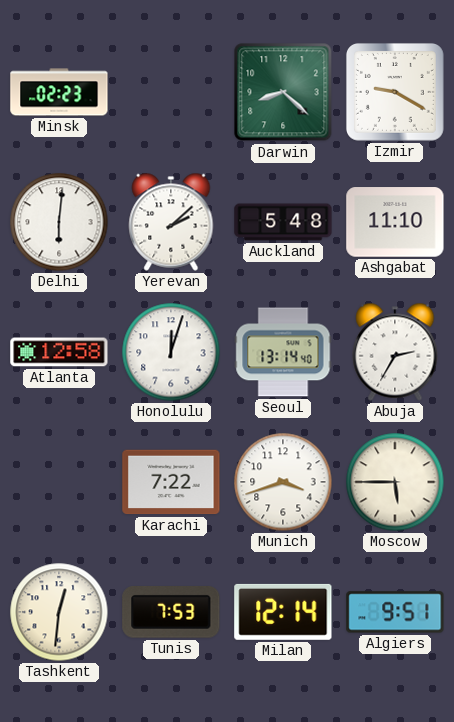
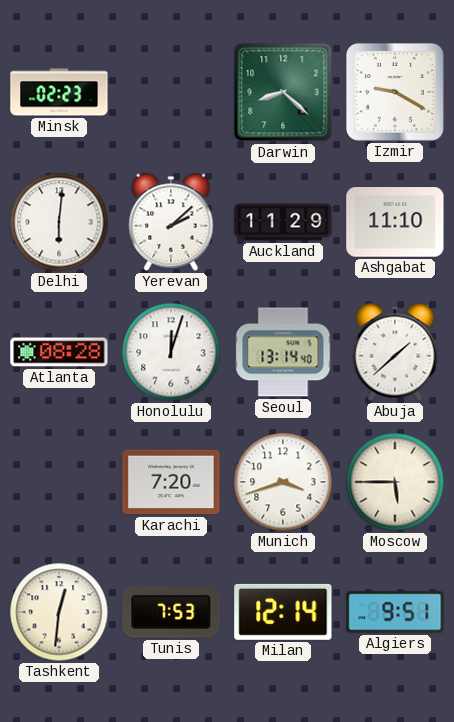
Auckland: 5:48 -> 11:29
Atlanta: 12:58 -> 08:28
Abuja: 2:35 -> 1:38
Karachi: 7:22 -> 7:20
